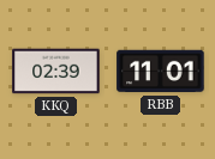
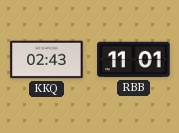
KKQ: 02:39 -> 02:43
